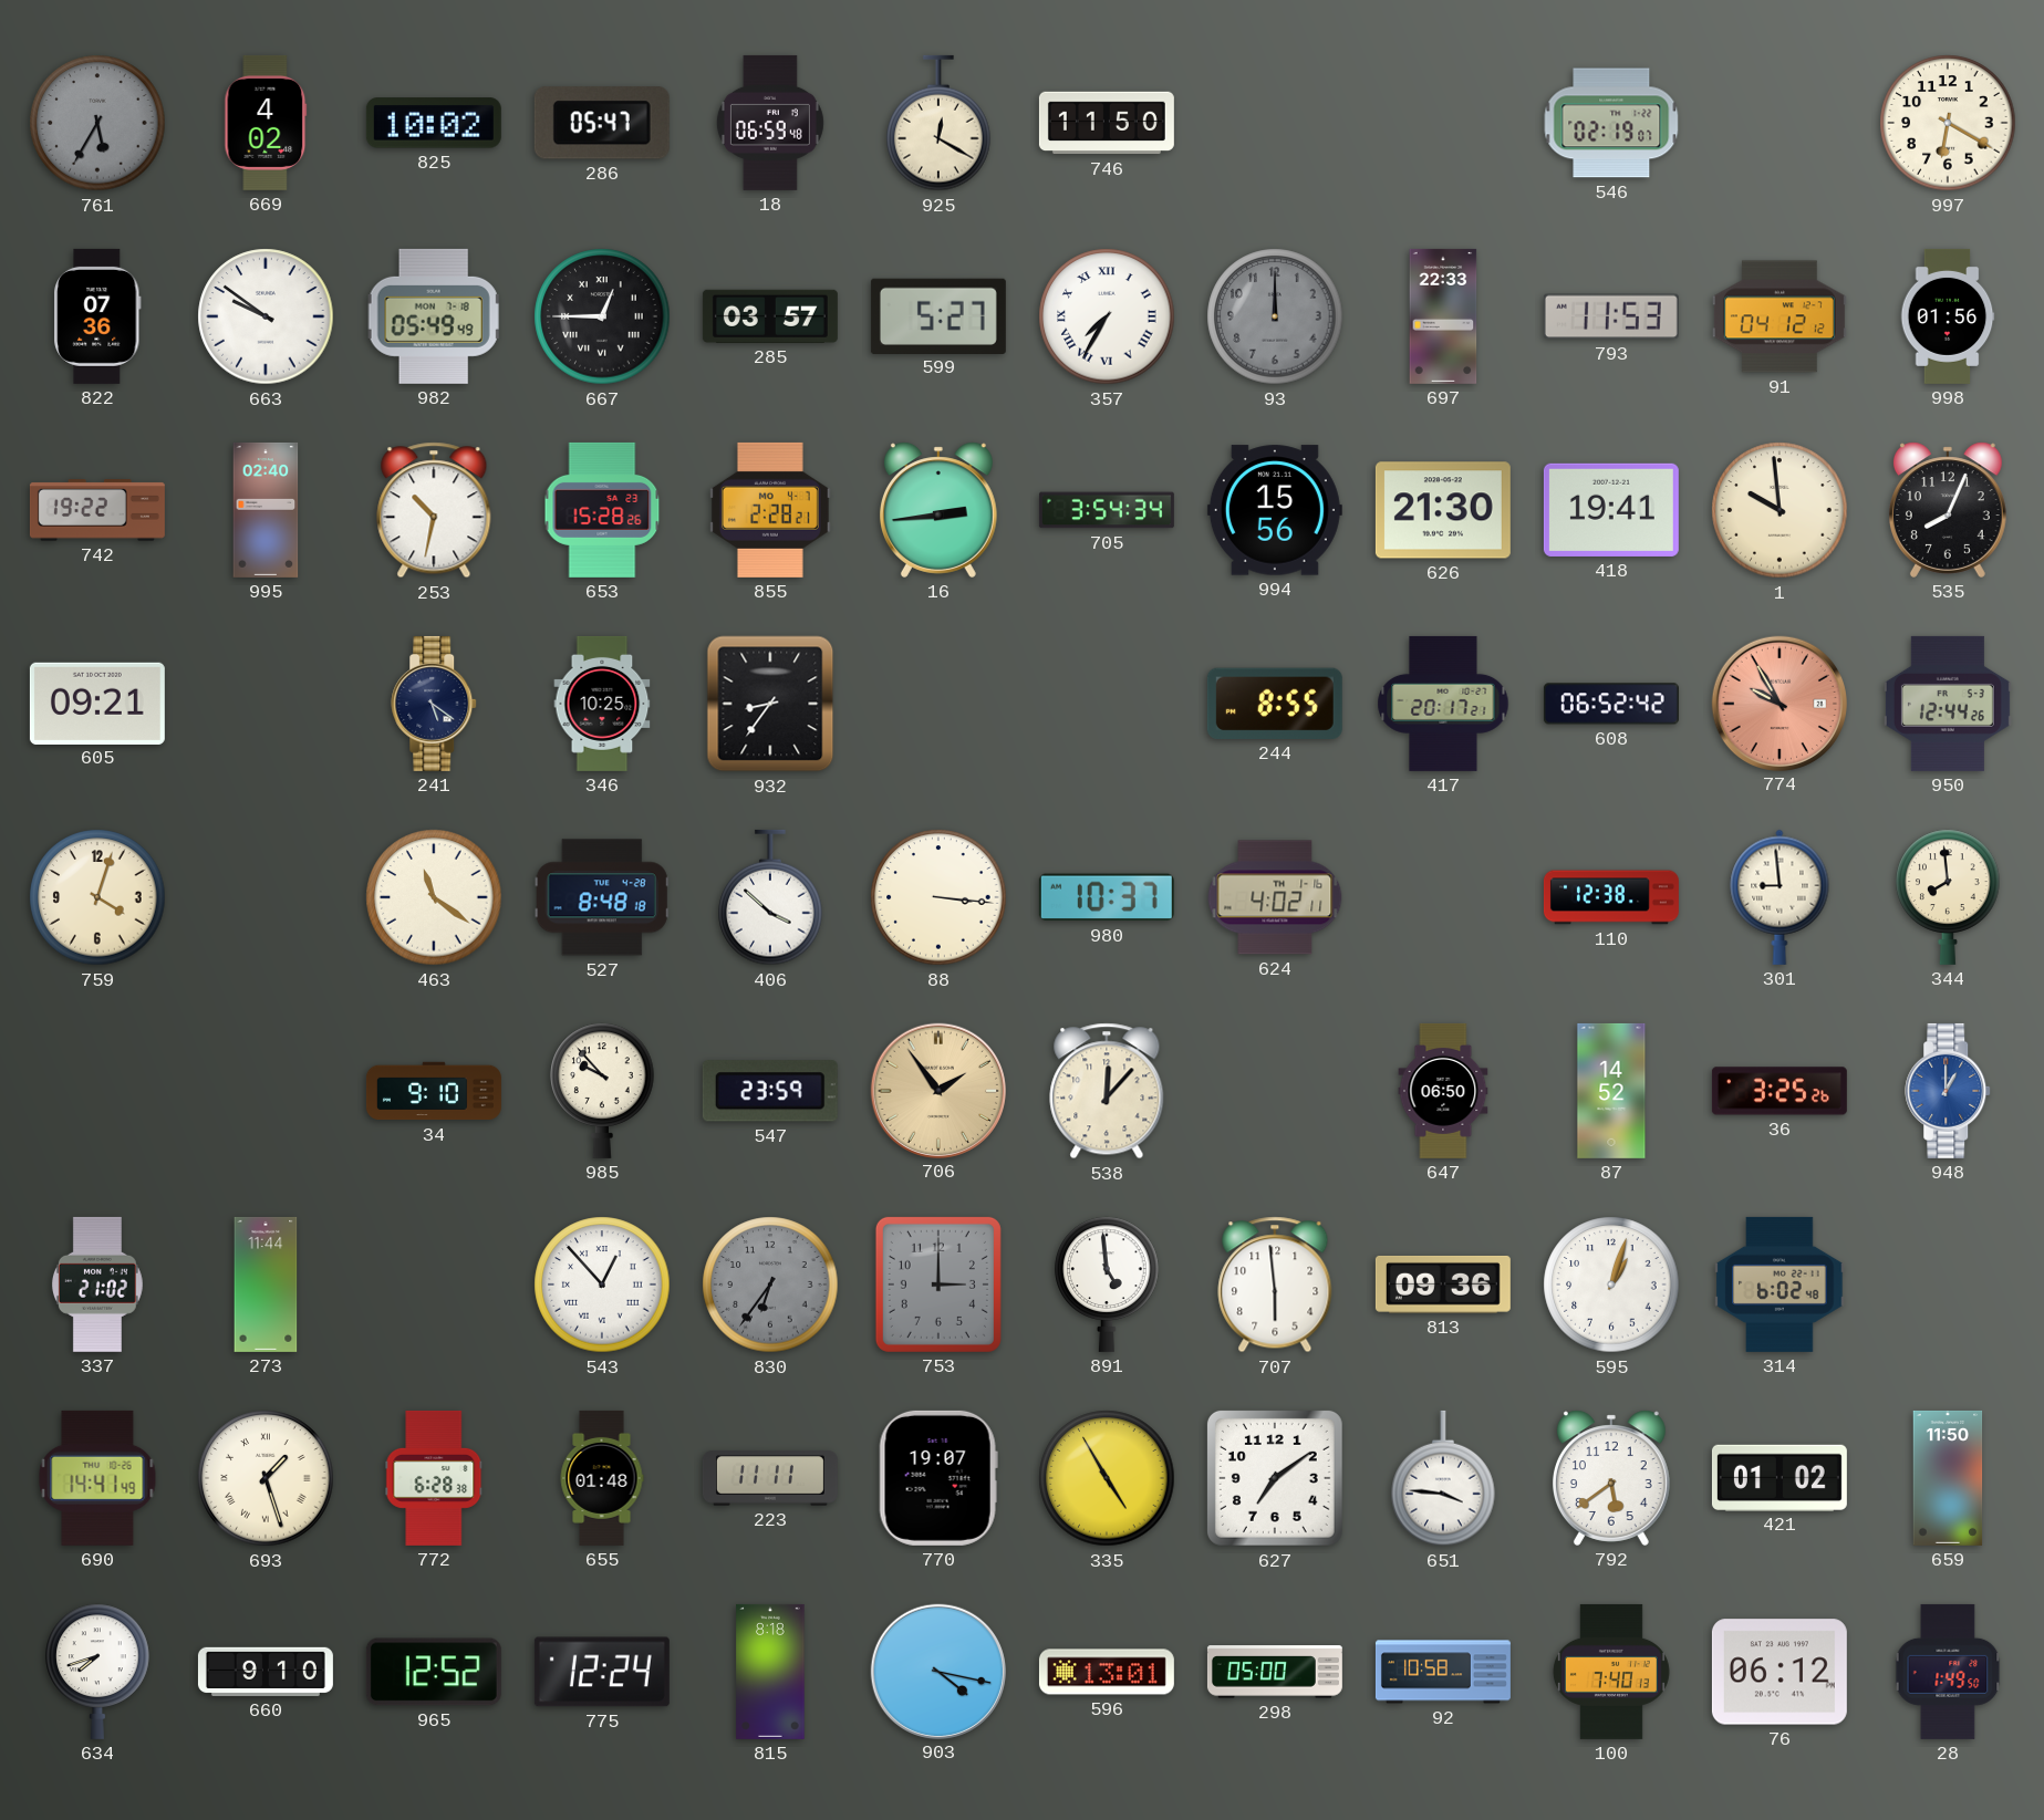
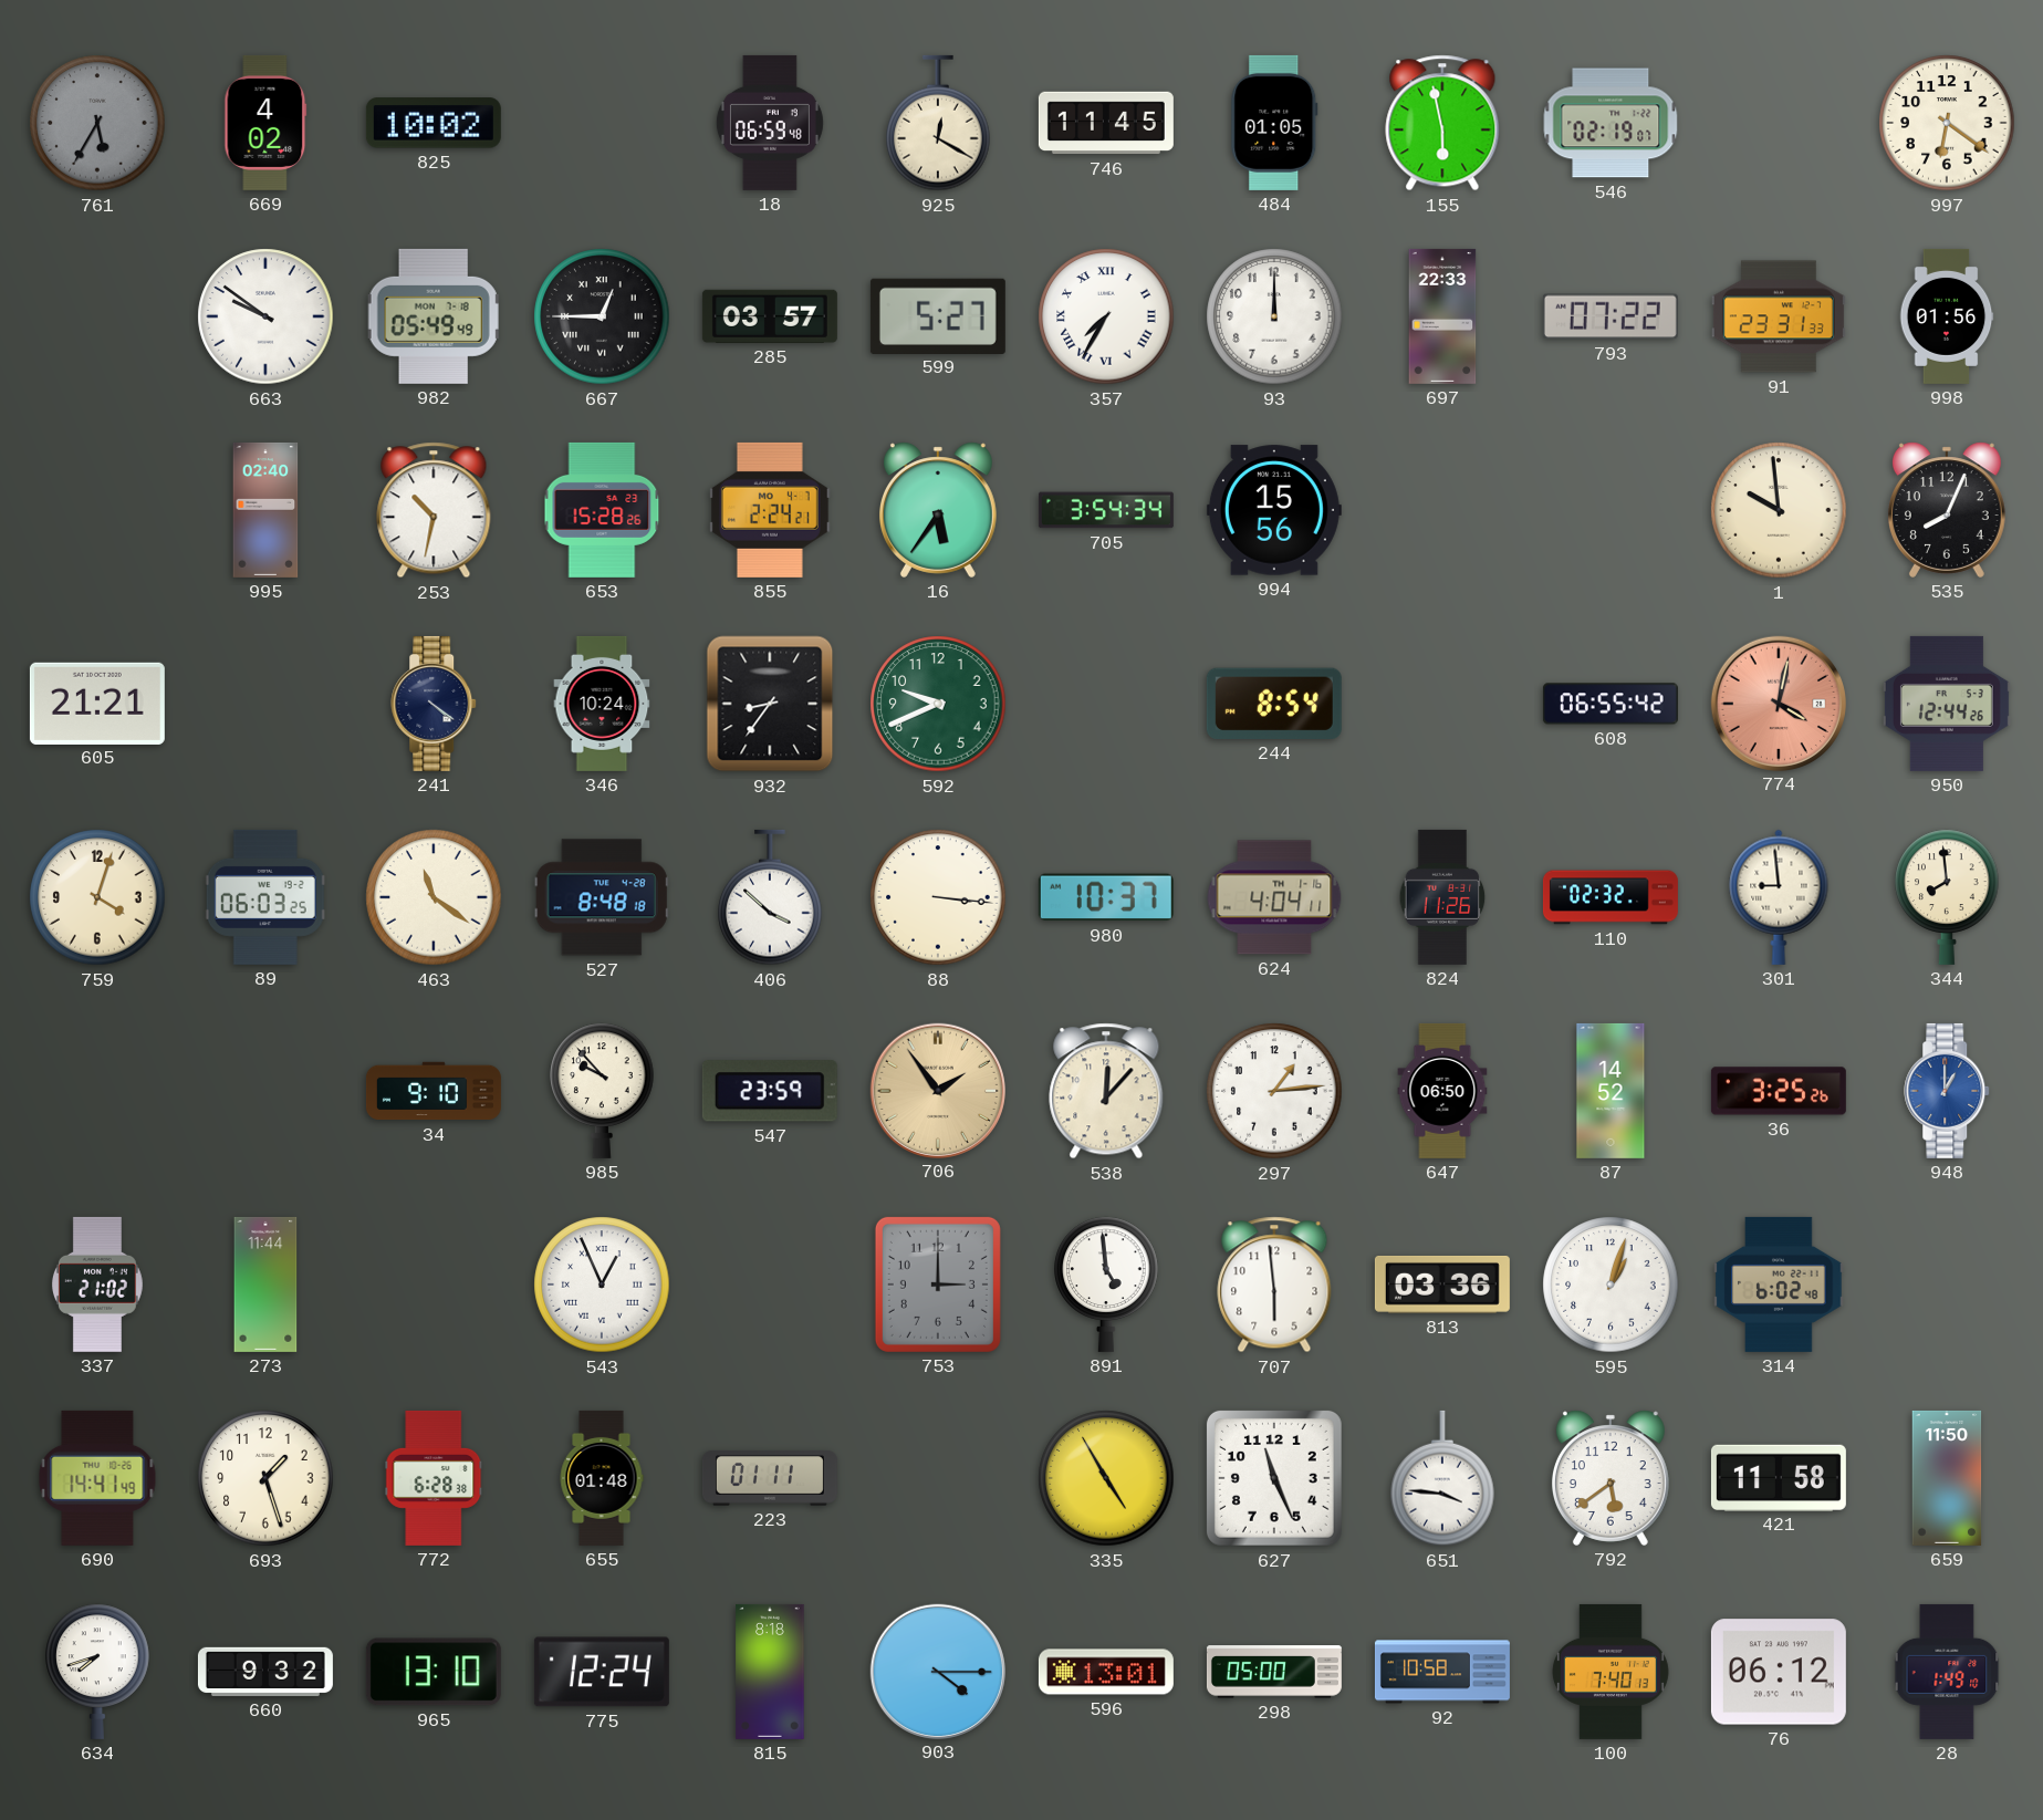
286: 05:47 -> none
746: 11:50 -> 11:45
484: none -> 01:05
155: none -> 5:58
997: 6:20 -> 6:21
822: 07:36 -> none
93 dial: grey -> white
793: 11:53 -> 07:22
91: 04:12 -> 23:31
742: 19:22 -> none
855: 2:28 -> 2:24
16: 2:44 -> 5:36
626: 21:30 -> none
418: 19:41 -> none
605: 09:21 -> 21:21
241: 5:21 -> 4:21
346: 10:25 -> 10:24
592: none -> 9:41
244: 8:55 -> 8:54
417: 20:17 -> none
608: 06:52 -> 06:55
774: 9:55 -> 4:02
89: none -> 06:03
624: 4:02 -> 4:04
824: none -> 11:26
110: 12:38 -> 02:32
297: none -> 1:14
543: 12:53 -> 12:56
830: 6:36 -> none
813: 09:36 -> 03:36
693 numerals: Roman -> Arabic
223: 11:11 -> 01:11
770: 19:07 -> none
627: 7:09 -> 11:26
421: 01:02 -> 11:58
660: 9:10 -> 9:32
965: 12:52 -> 13:10
903: 4:17 -> 4:15
28: 1:49:50 -> 1:49:10
